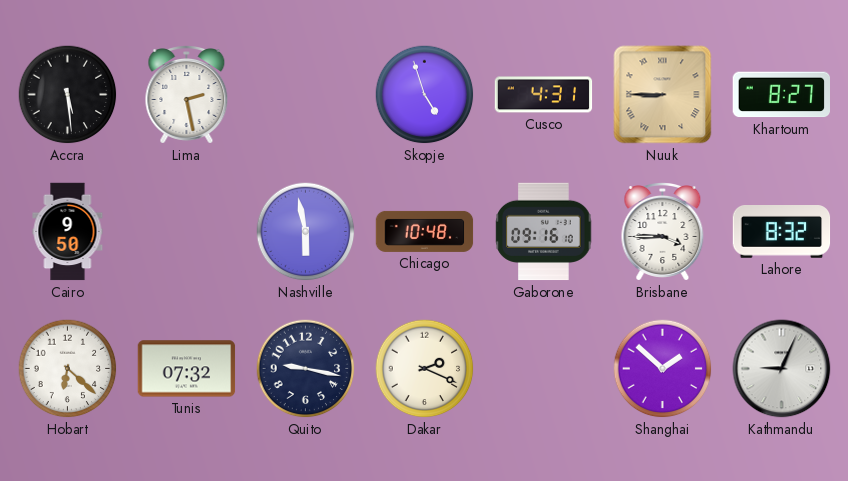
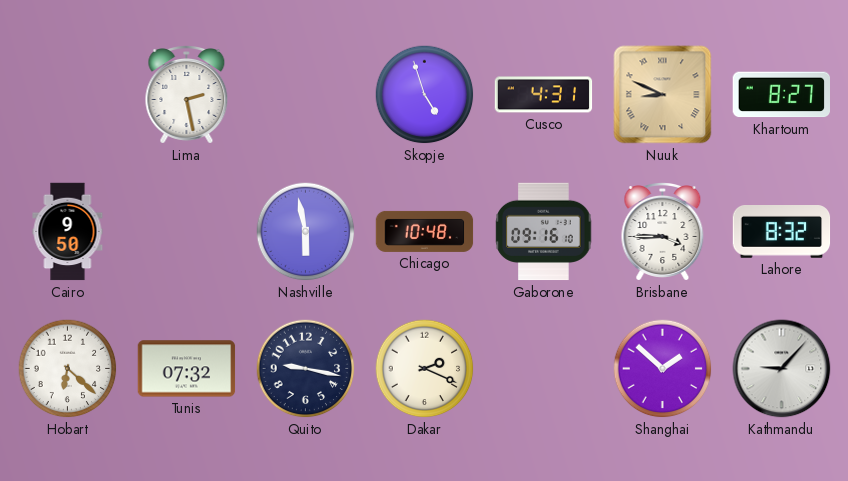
Accra: 5:29 -> none
Nuuk: 8:45 -> 8:49
Kathmandu: 9:04 -> 9:07
